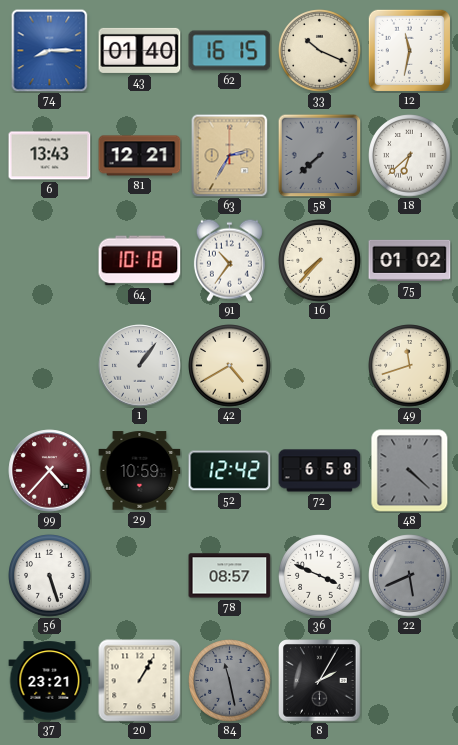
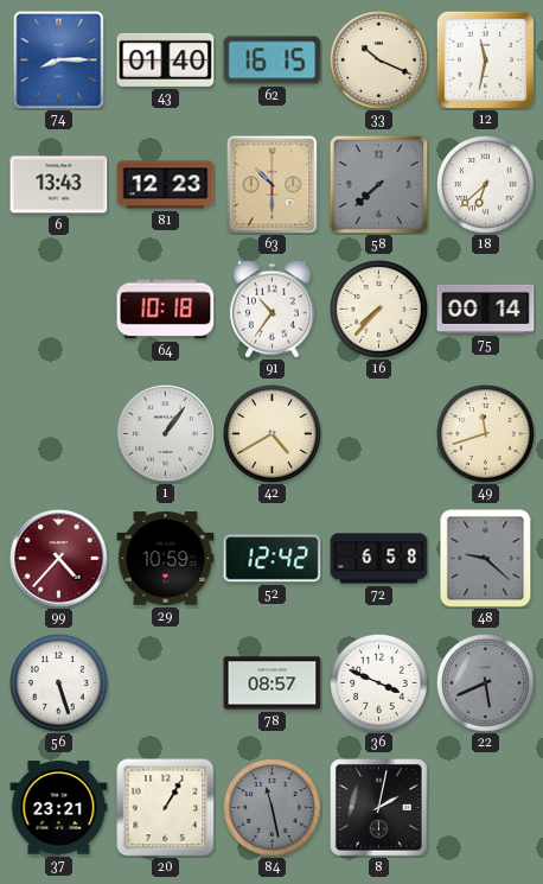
81: 12:21 -> 12:23
63: 2:35 -> 10:30
75: 01:02 -> 00:14
48: 4:22 -> 9:22
8: 2:05 -> 2:02
